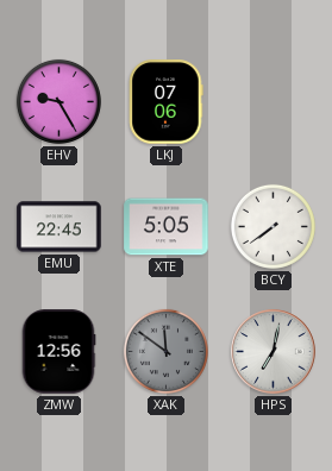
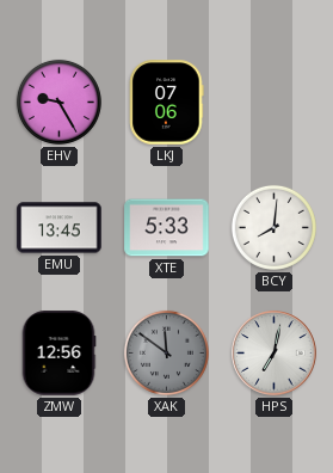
EMU: 22:45 -> 13:45
XTE: 5:05 -> 5:33
BCY: 7:39 -> 8:01
